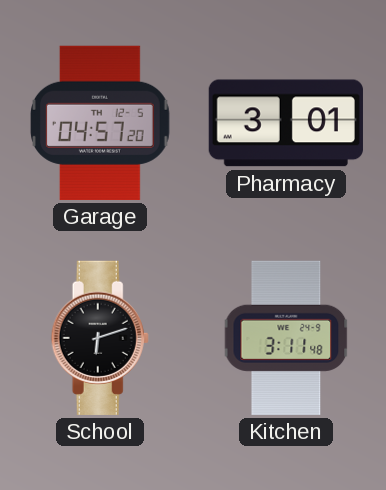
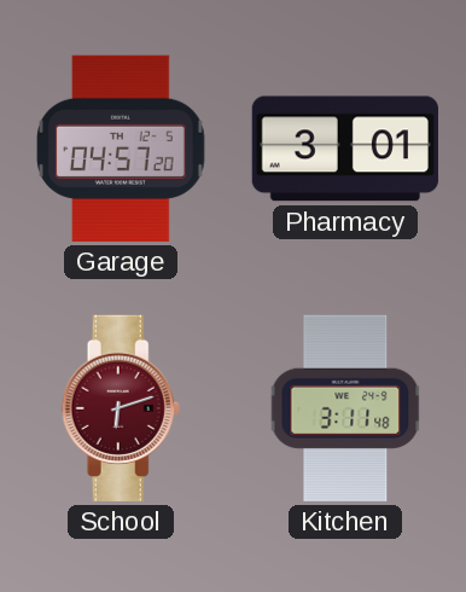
School dial: black -> burgundy
